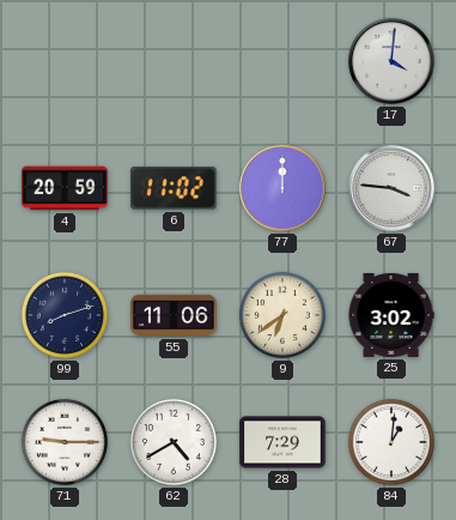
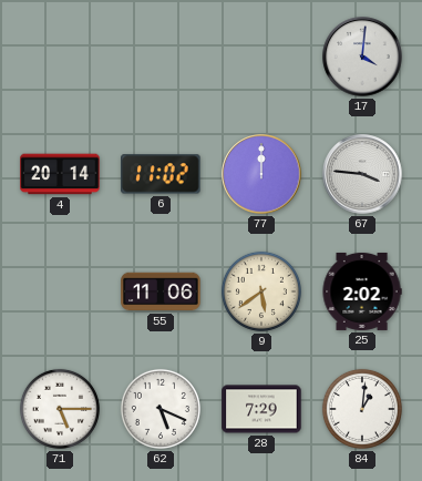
4: 20:59 -> 20:14
99: 8:12 -> none
9: 6:39 -> 5:39
25: 3:02 -> 2:02
71: 9:15 -> 5:15
62: 4:40 -> 5:19
